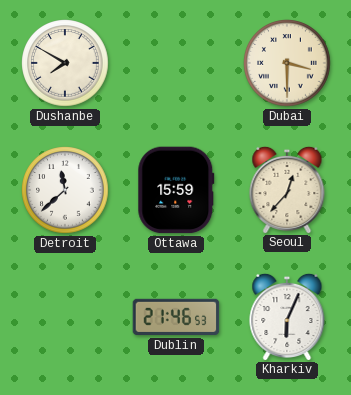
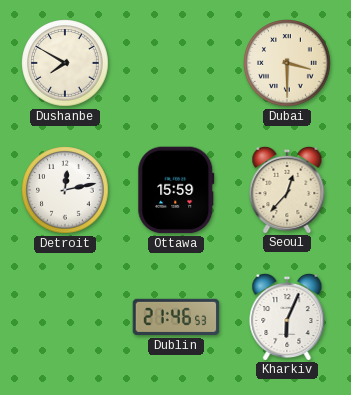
Detroit: 11:38 -> 12:13
